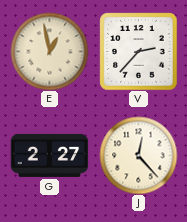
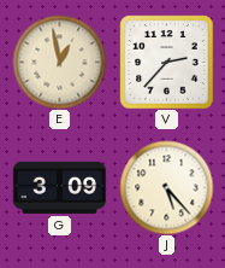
G: 2:27 -> 3:09
J: 12:23 -> 5:23
